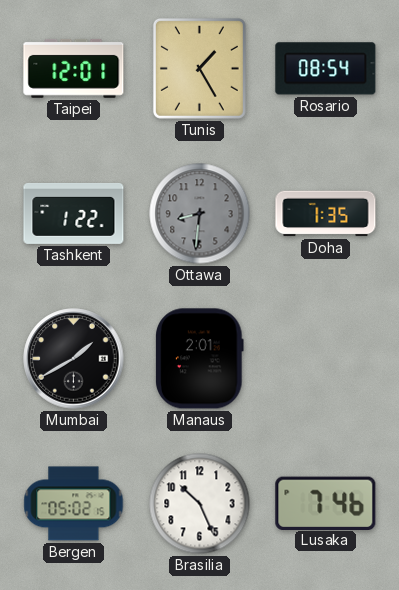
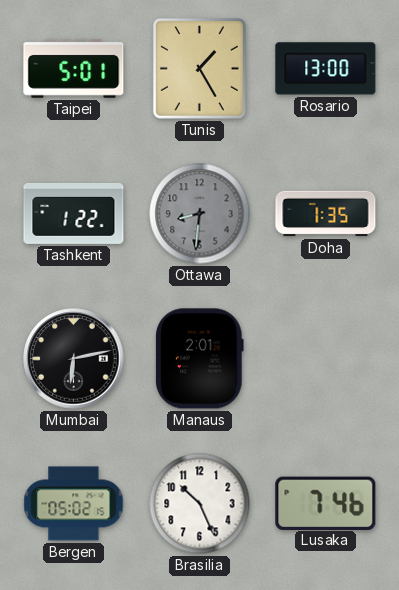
Taipei: 12:01 -> 5:01
Rosario: 08:54 -> 13:00
Mumbai: 1:40 -> 6:13
